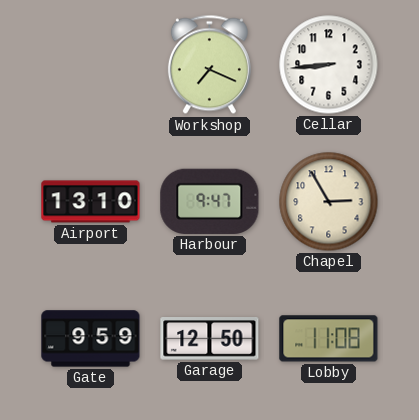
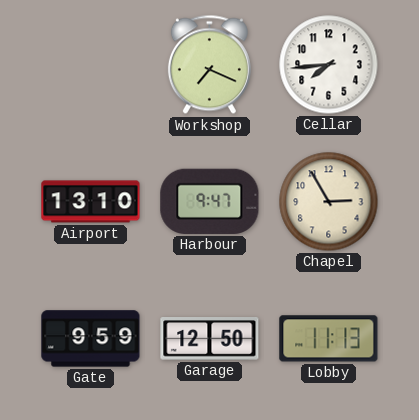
Cellar: 8:44 -> 7:44
Lobby: 11:08 -> 11:13
